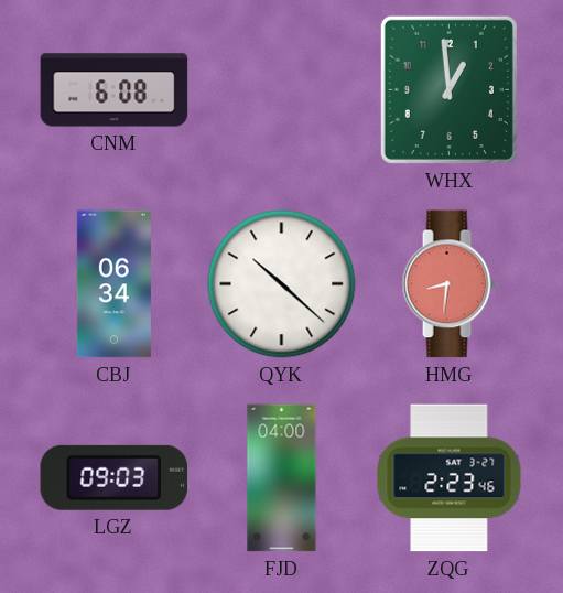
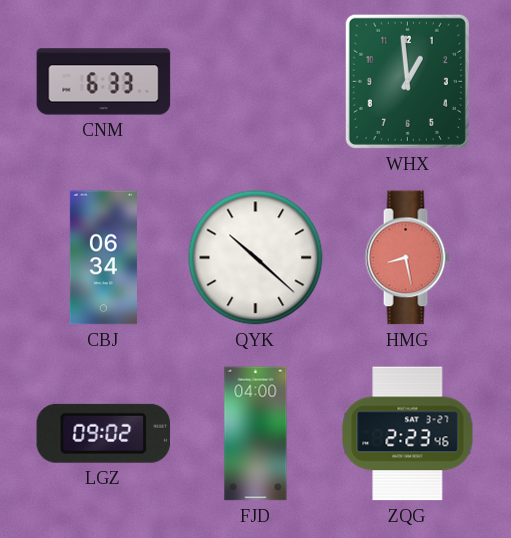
CNM: 6:08 -> 6:33
HMG: 8:31 -> 8:28
LGZ: 09:03 -> 09:02
